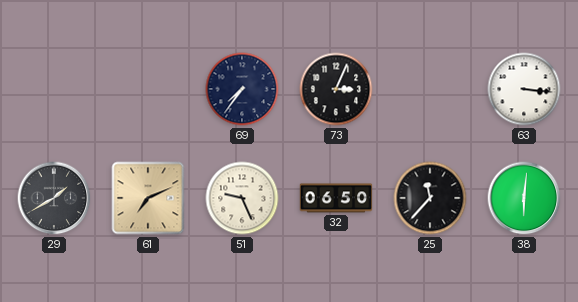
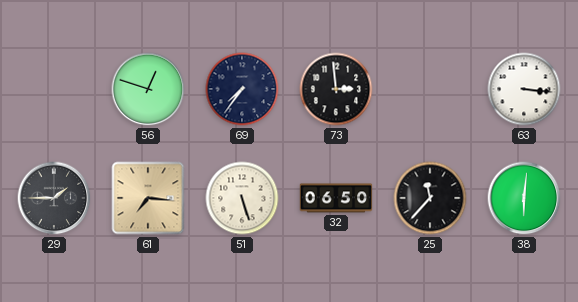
56: none -> 12:48
73: 3:04 -> 2:59
29: 1:40 -> 1:45
61: 7:11 -> 7:16
51: 9:26 -> 5:27
